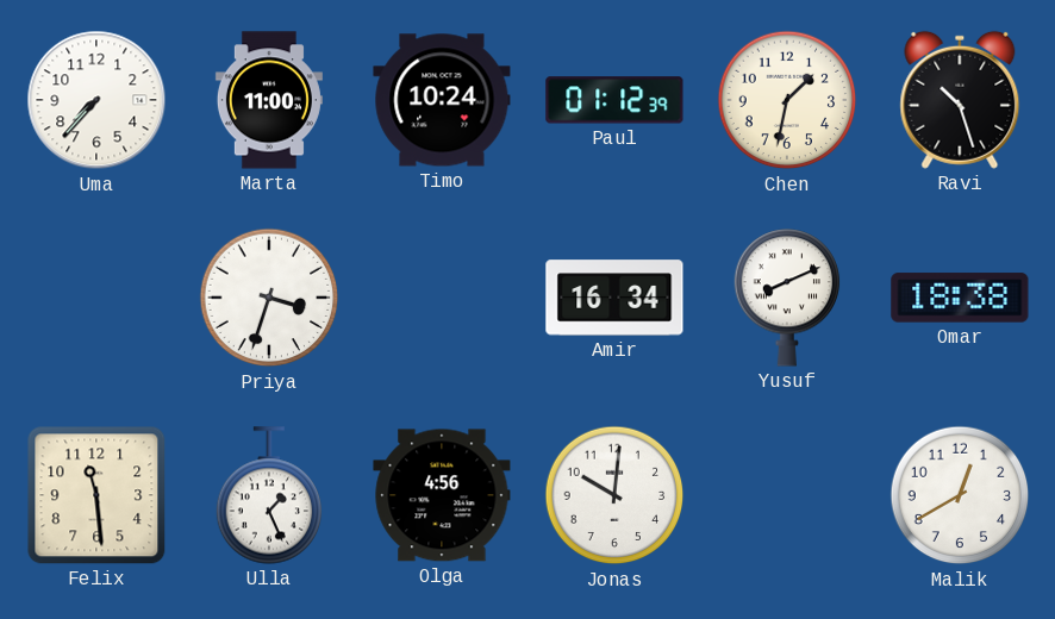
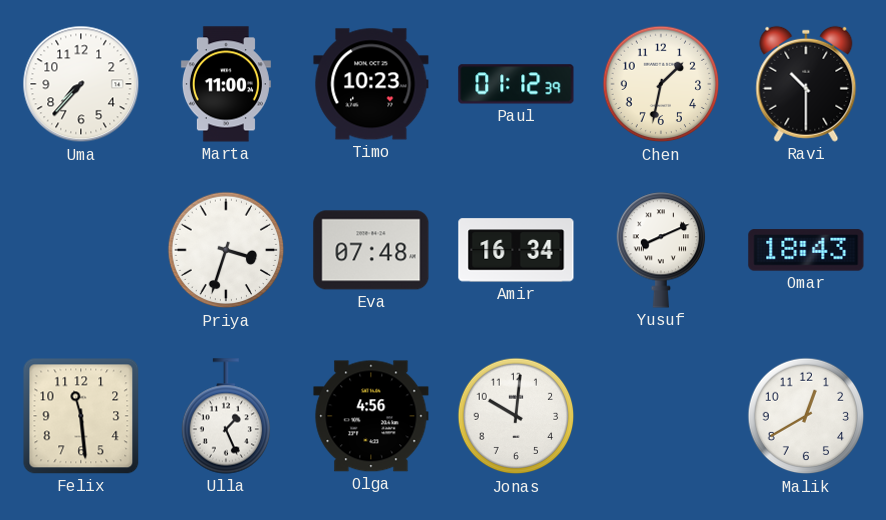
Timo: 10:24 -> 10:23
Ravi: 10:27 -> 10:30
Eva: none -> 07:48
Omar: 18:38 -> 18:43
